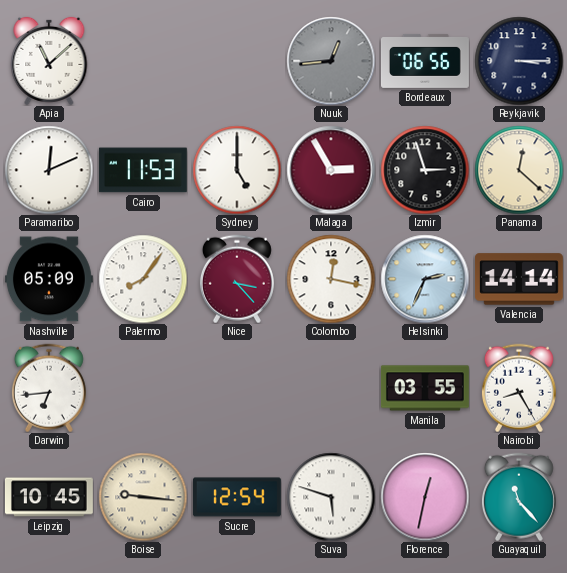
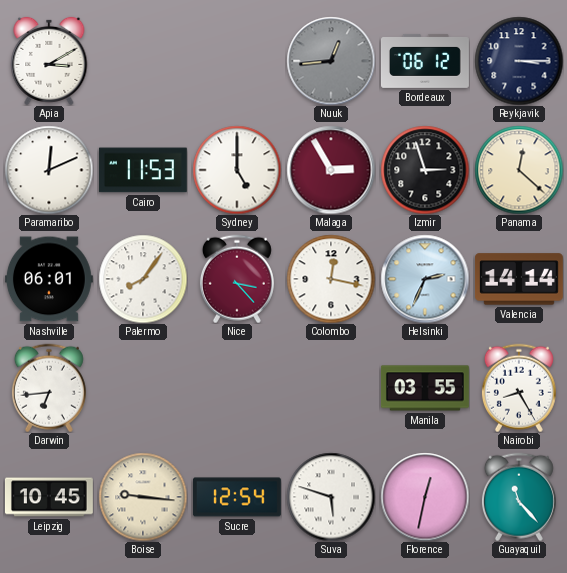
Apia: 11:08 -> 3:10
Bordeaux: 06:56 -> 06:12
Nashville: 05:09 -> 06:01
